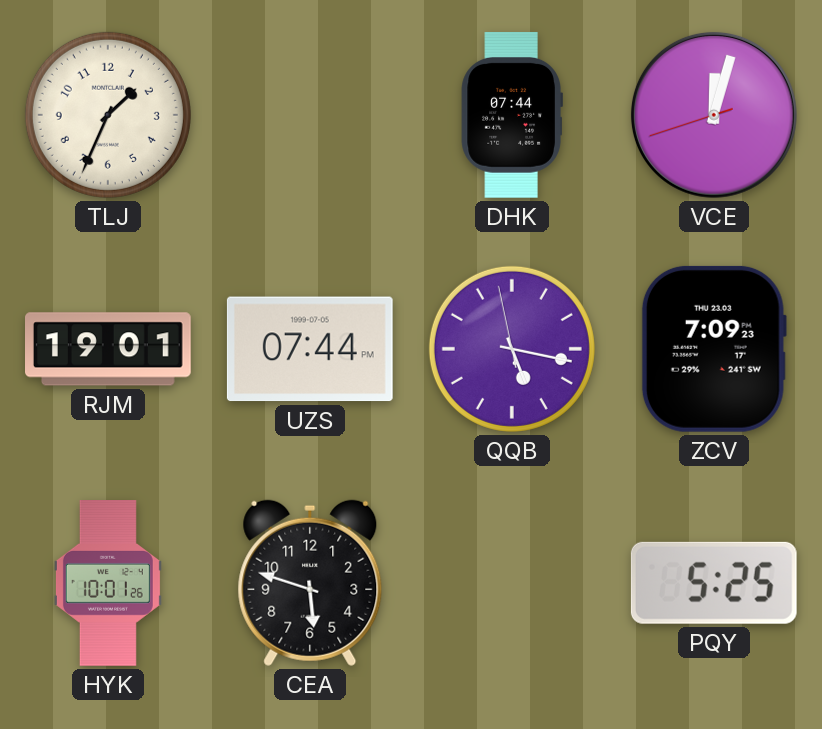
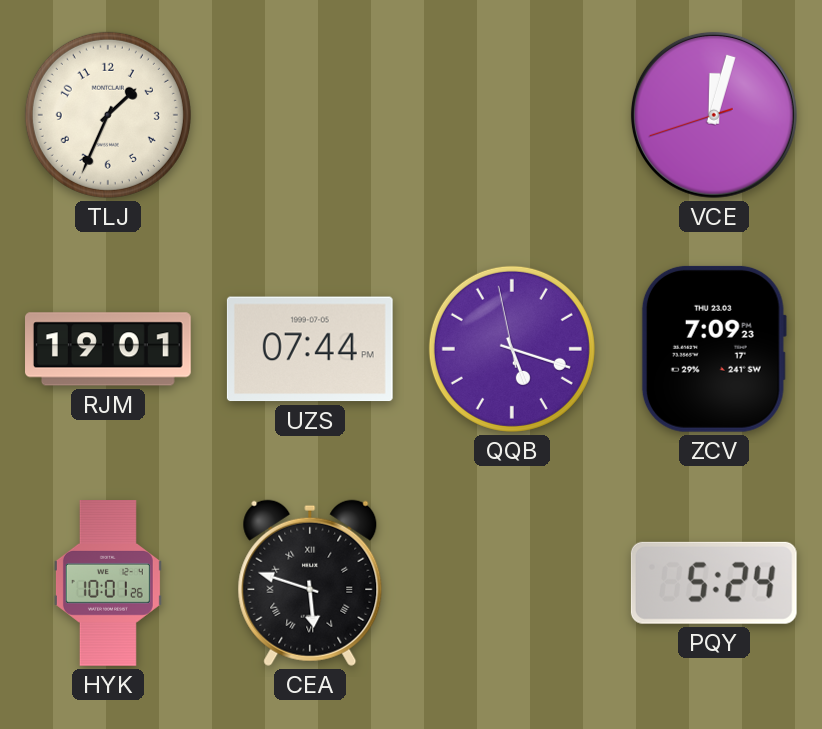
DHK: 07:44 -> none
QQB: 5:16 -> 5:17
CEA numerals: Arabic -> Roman
PQY: 5:25 -> 5:24
